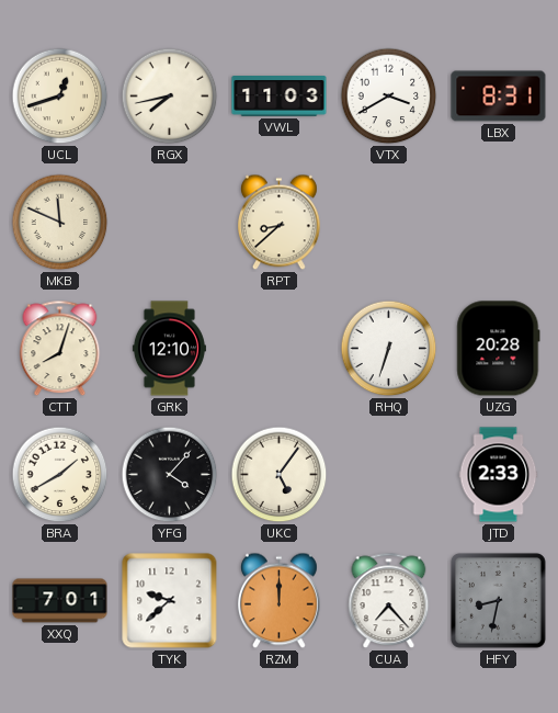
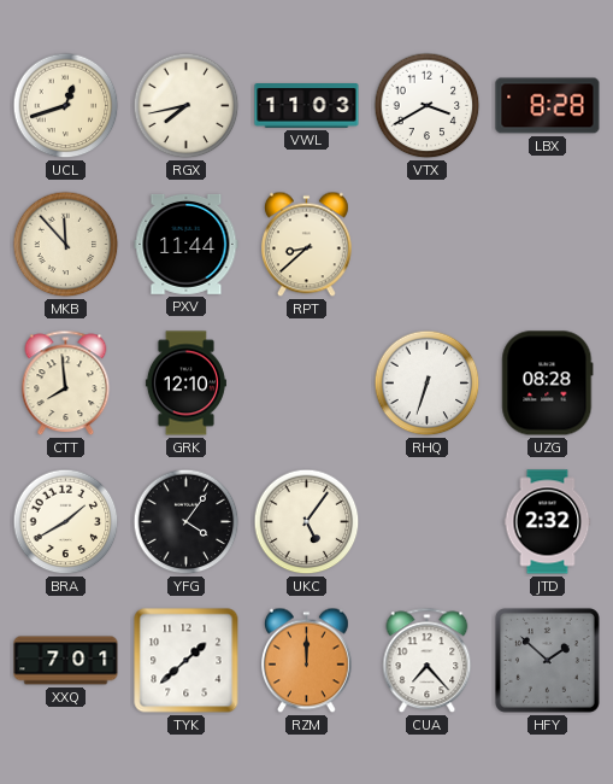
LBX: 8:31 -> 8:28
MKB: 11:49 -> 11:53
PXV: none -> 11:44
CTT: 8:03 -> 7:59
UZG: 20:28 -> 08:28
YFG: 4:07 -> 4:06
JTD: 2:33 -> 2:32
TYK: 9:38 -> 1:38
HFY: 8:32 -> 1:52
